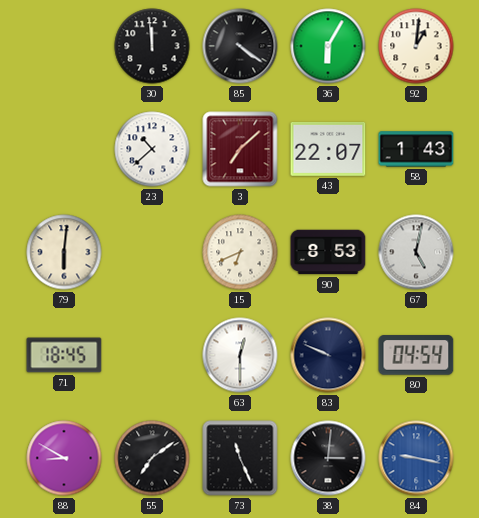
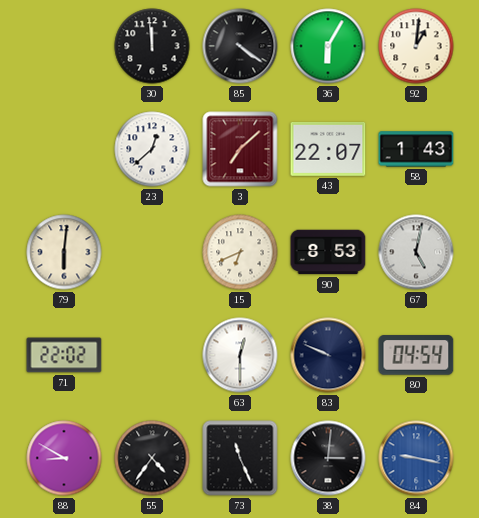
23: 10:38 -> 12:38
71: 18:45 -> 22:02
55: 7:09 -> 4:36
